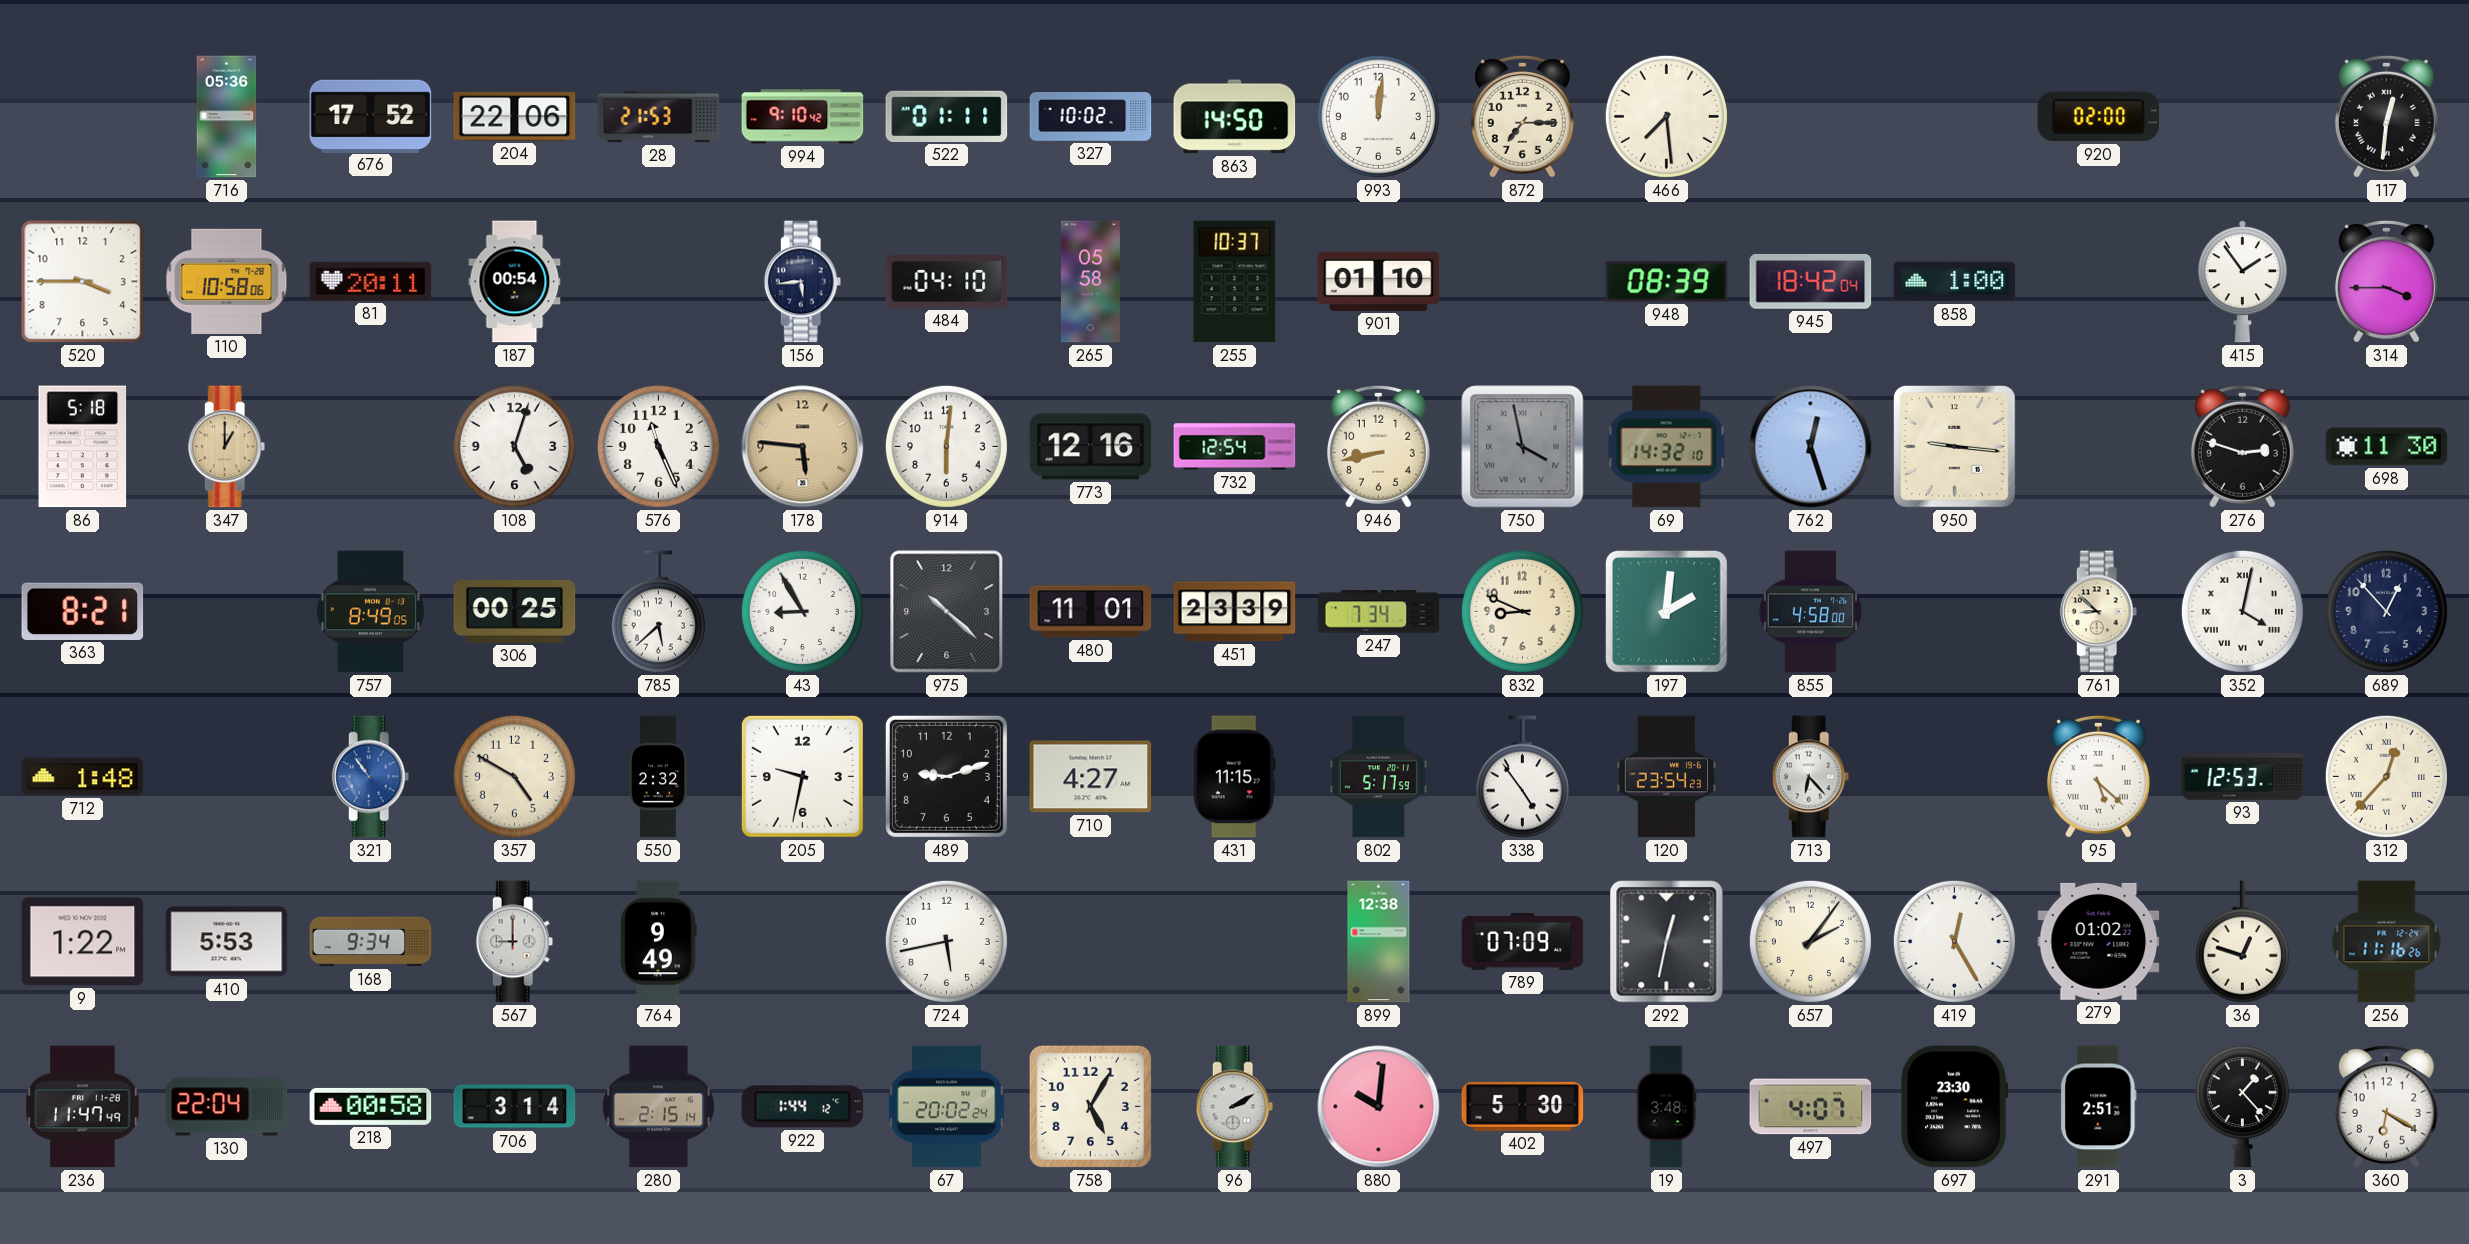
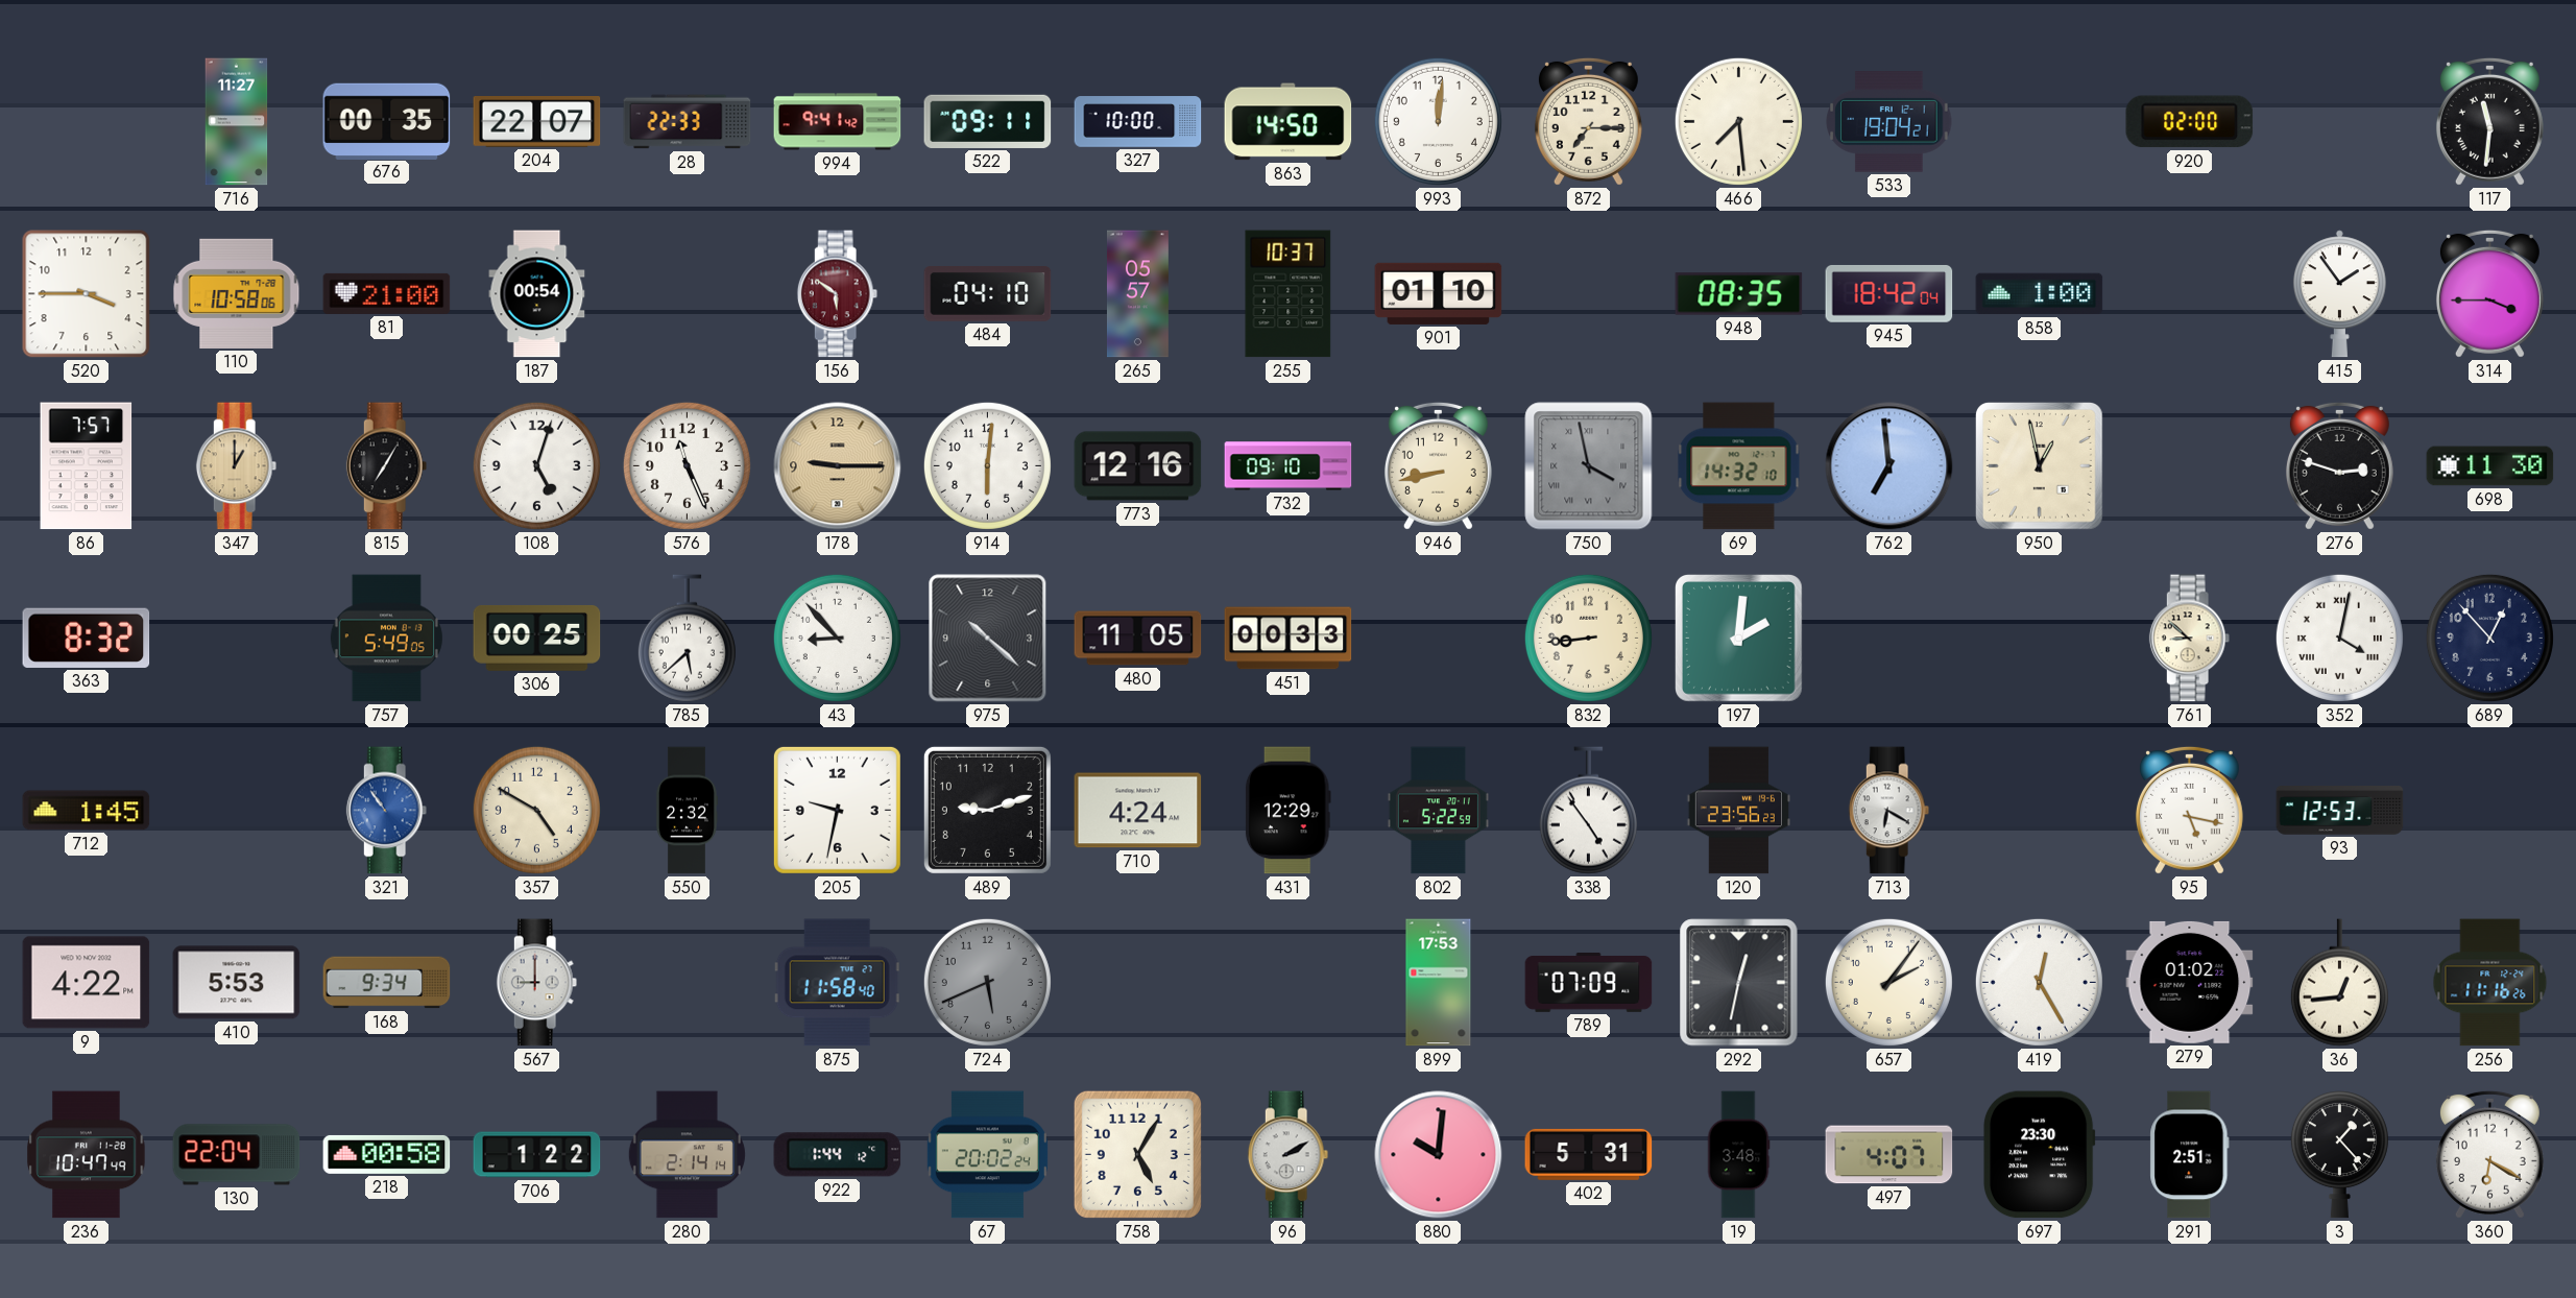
716: 05:36 -> 11:27
676: 17:52 -> 00:35
204: 22:06 -> 22:07
28: 21:53 -> 22:33
994: 9:10 -> 9:41
522: 01:11 -> 09:11
327: 10:02 -> 10:00
533: none -> 19:04
117: 12:31 -> 11:31
81: 20:11 -> 21:00
156: 5:44 -> 5:51
156 dial: navy -> burgundy
265: 05:58 -> 05:57
948: 08:39 -> 08:35
86: 5:18 -> 7:57
815: none -> 7:05
178: 5:46 -> 9:15
732: 12:54 -> 09:10
762: 12:27 -> 6:59
950: 9:16 -> 12:58
363: 8:21 -> 8:32
757: 8:49 -> 5:49
43: 8:55 -> 8:53
480: 11:01 -> 11:05
451: 23:39 -> 00:33
247: 7:34 -> none
832: 8:49 -> 8:44
855: 4:58 -> none
712: 1:48 -> 1:45
710: 4:27 -> 4:24
431: 11:15 -> 12:29
802: 5:17 -> 5:22
120: 23:54 -> 23:56
713: 6:23 -> 6:20
95: 5:22 -> 5:17
312: 12:37 -> none
9: 1:22 -> 4:22
764: 9:49 -> none
875: none -> 11:58
724: 5:43 -> 5:41
724 dial: white -> grey
899: 12:38 -> 17:53
36: 12:48 -> 12:44
236: 11:47 -> 10:47
706: 3:14 -> 1:22
280: 2:15 -> 2:14
402: 5:30 -> 5:31
